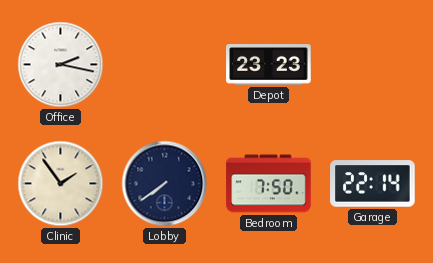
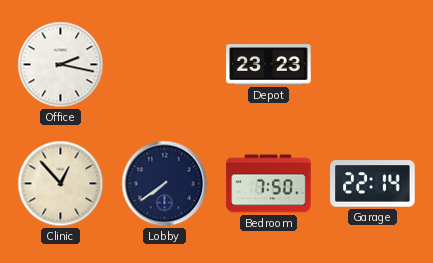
Clinic: 1:54 -> 12:53
